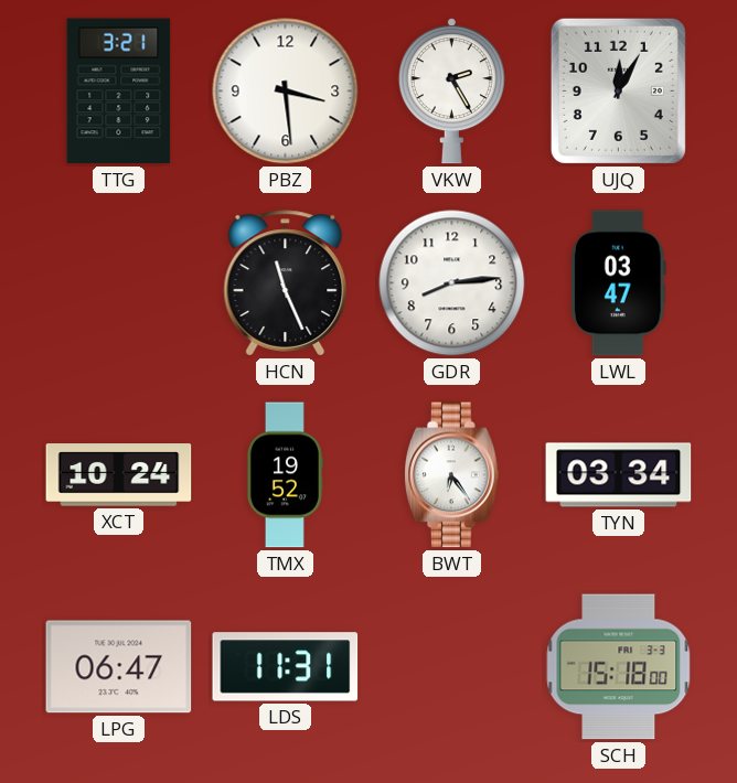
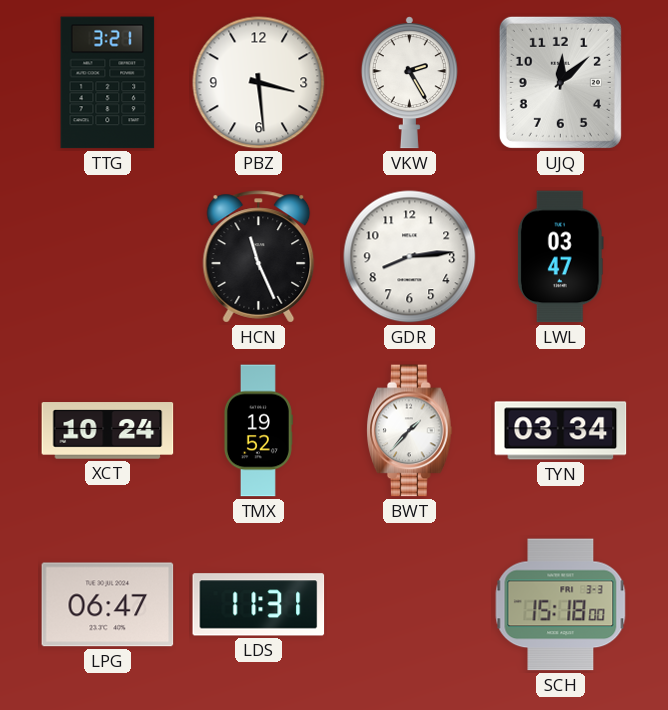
UJQ: 12:05 -> 12:08
BWT: 6:24 -> 1:37
